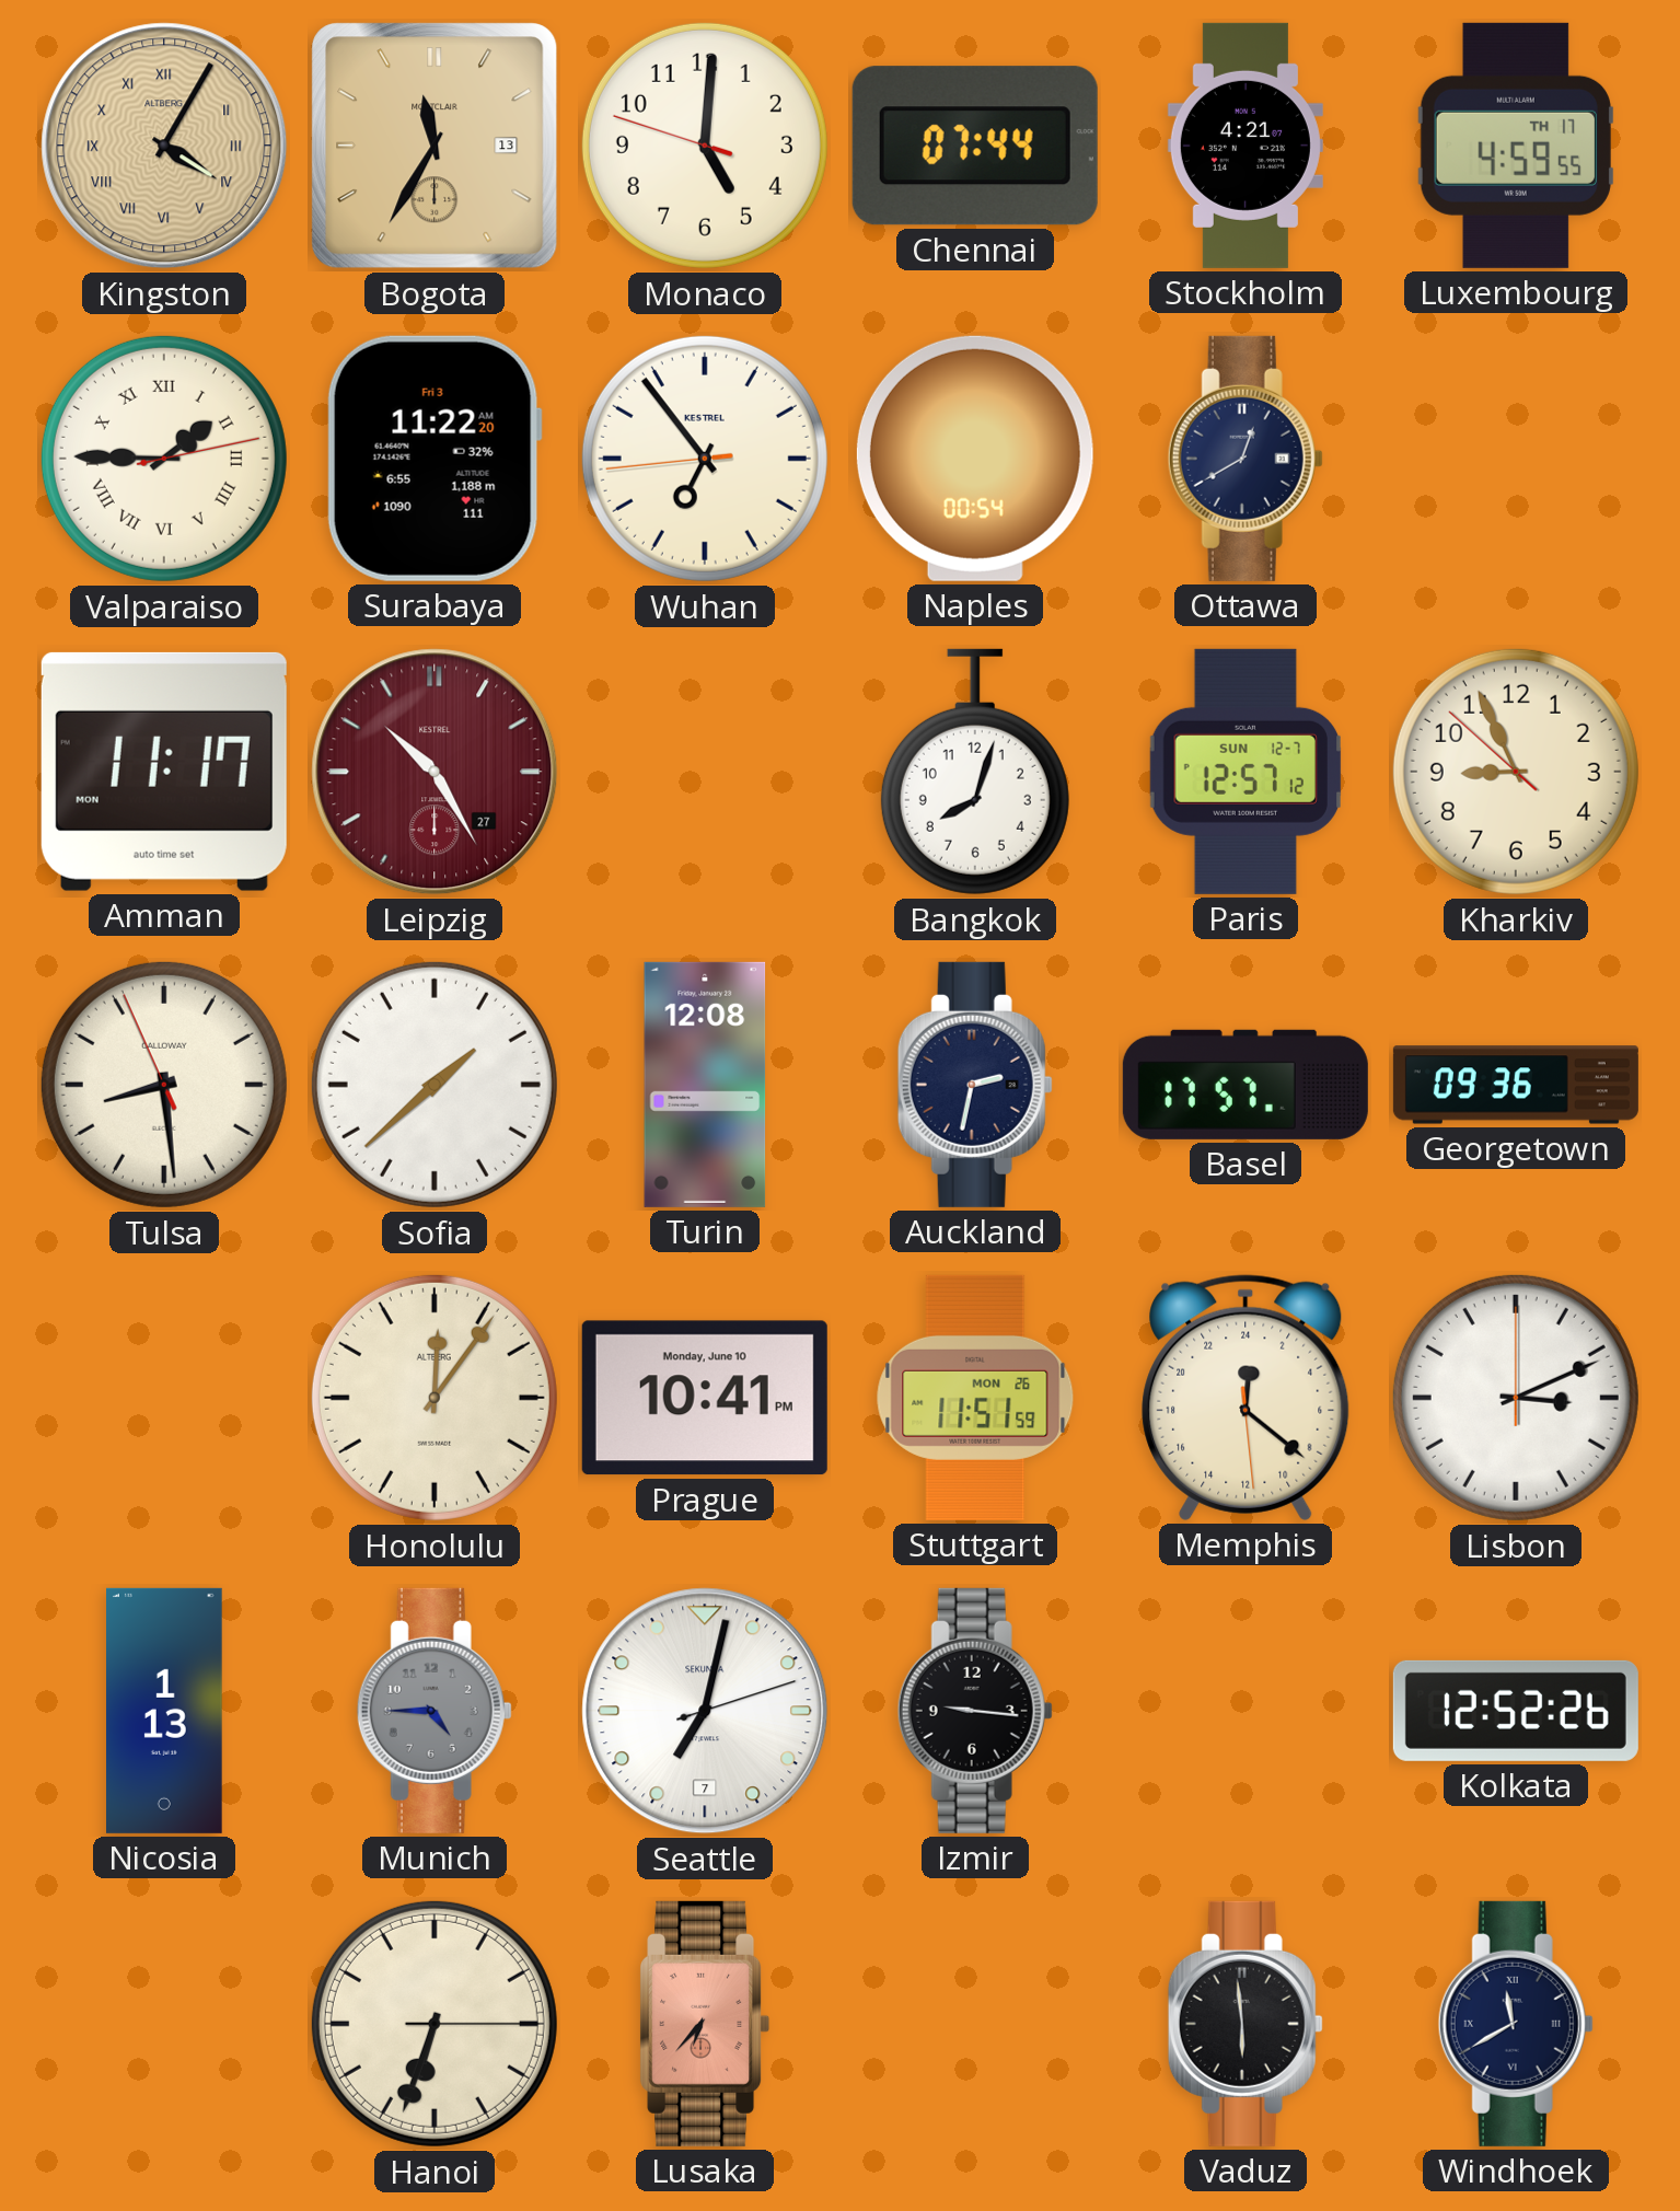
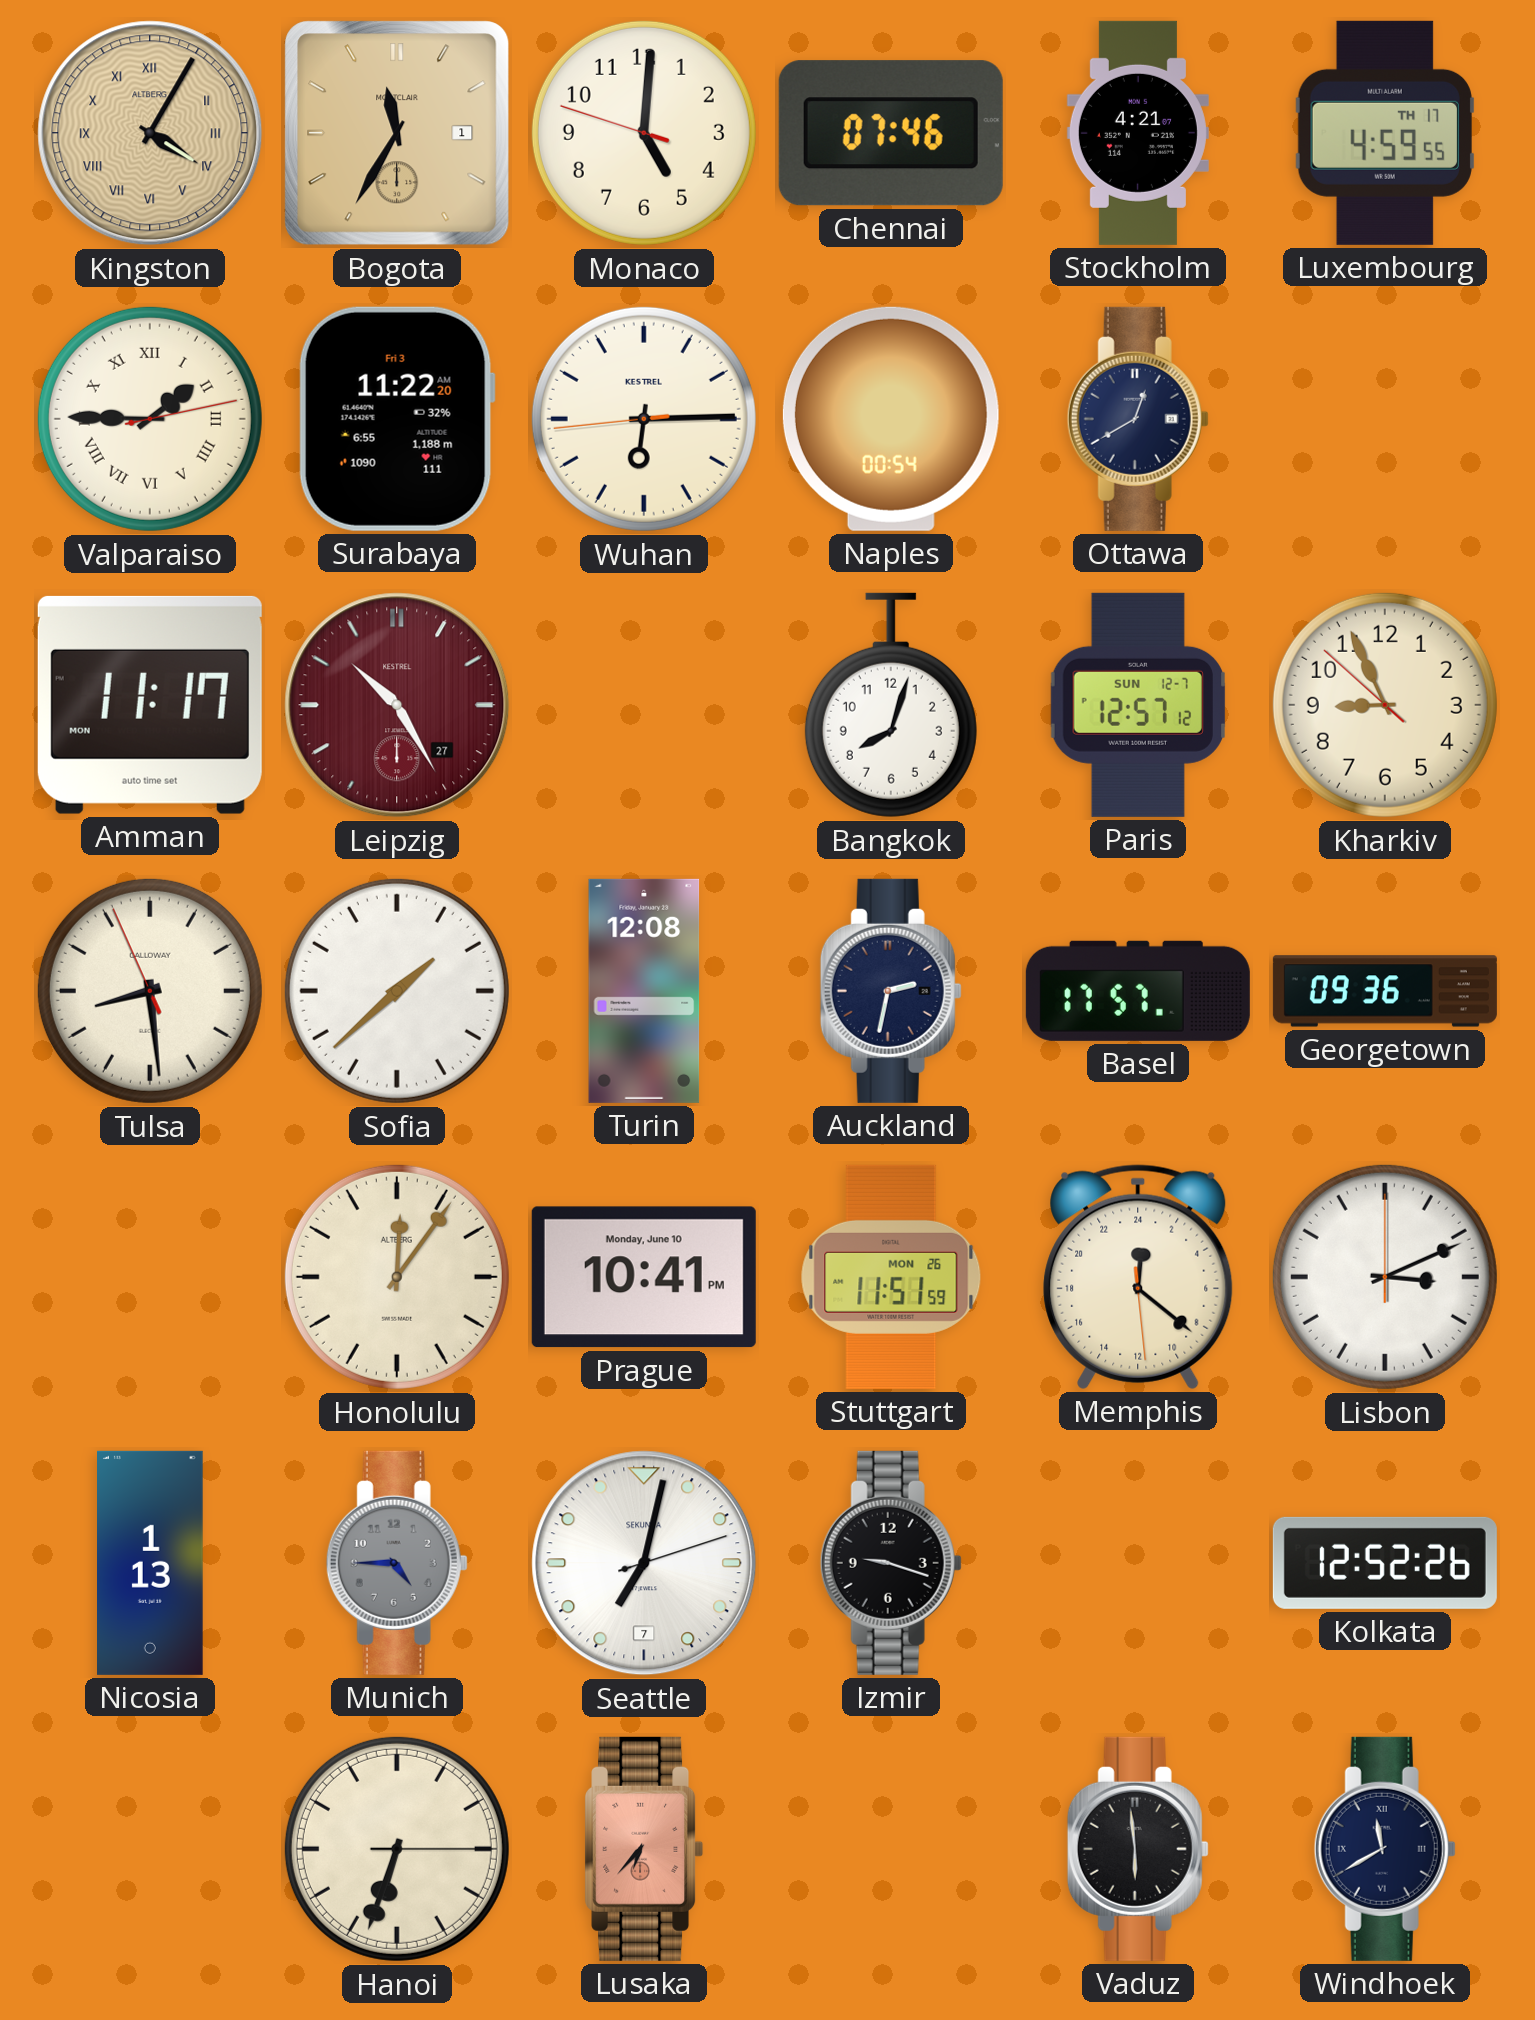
Bogota date: 13 -> 1
Chennai: 07:44 -> 07:46
Wuhan: 6:53 -> 6:14
Izmir: 9:16 -> 9:18
